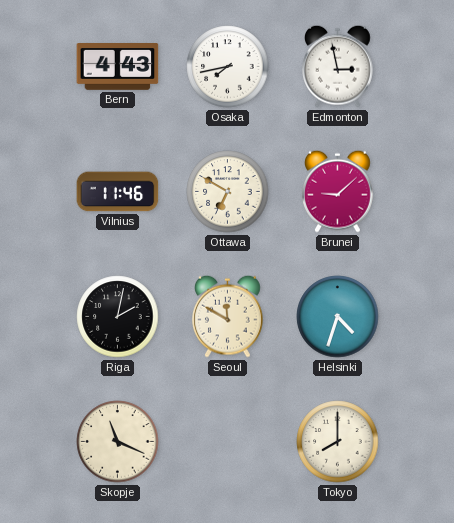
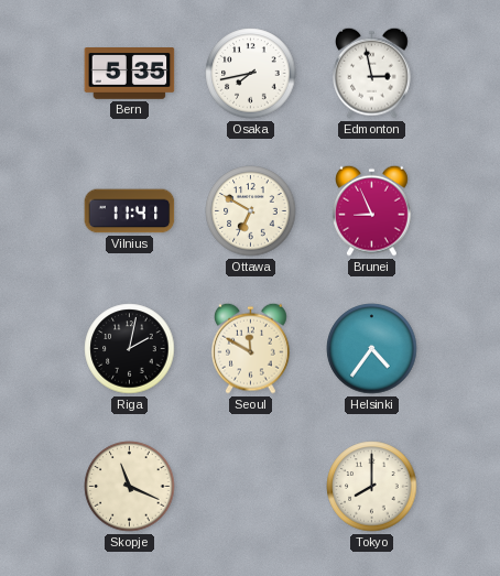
Bern: 4:43 -> 5:35
Vilnius: 11:46 -> 11:41
Brunei: 9:08 -> 8:56
Helsinki: 4:33 -> 4:36
